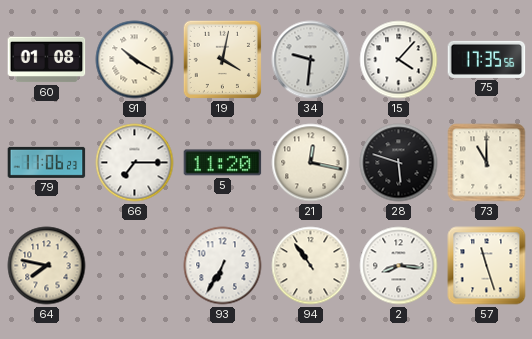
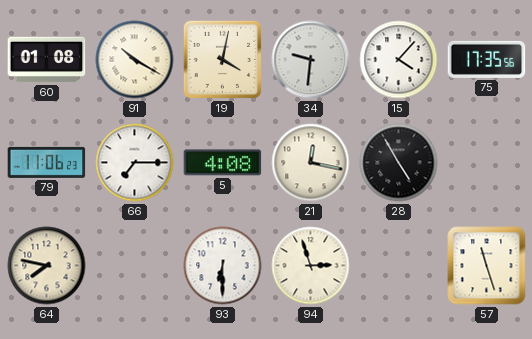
5: 11:20 -> 4:08
28: 5:48 -> 4:55
73: 11:00 -> none
93: 6:35 -> 6:30
94: 10:54 -> 2:57
2: 8:16 -> none
